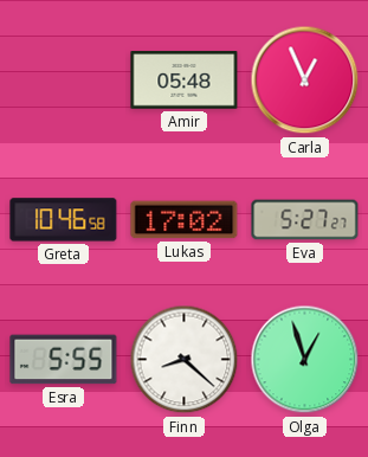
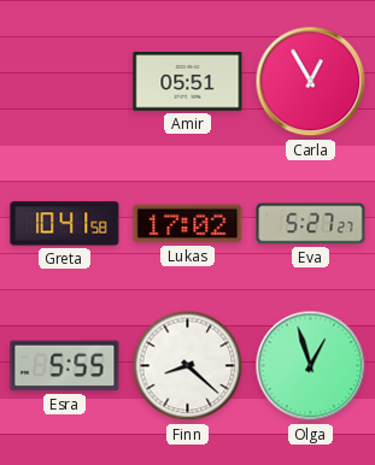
Amir: 05:48 -> 05:51
Carla: 12:56 -> 12:55
Greta: 10:46 -> 10:41
